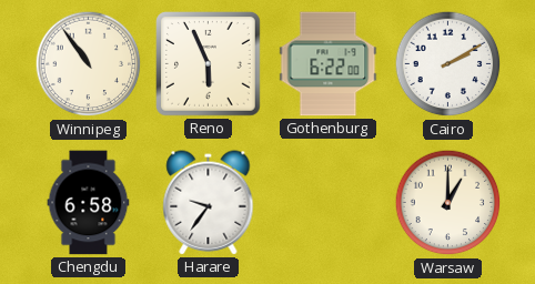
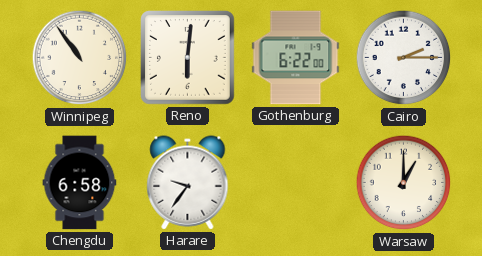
Reno: 5:56 -> 6:01
Cairo: 2:10 -> 2:15
